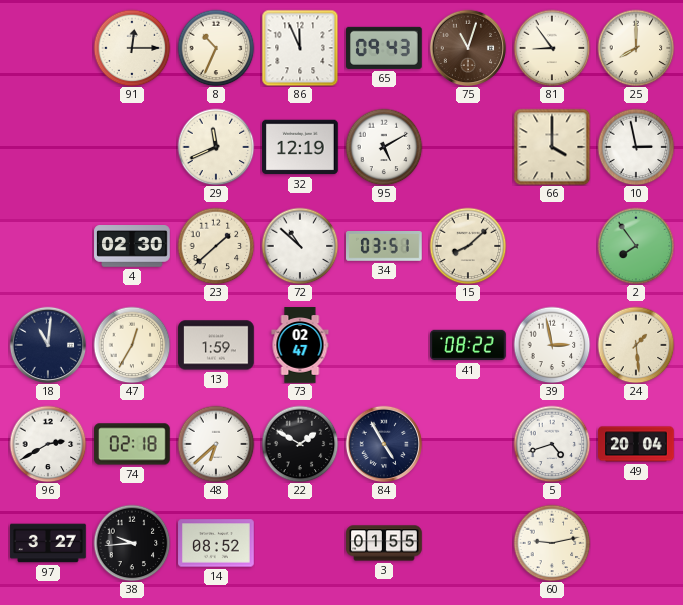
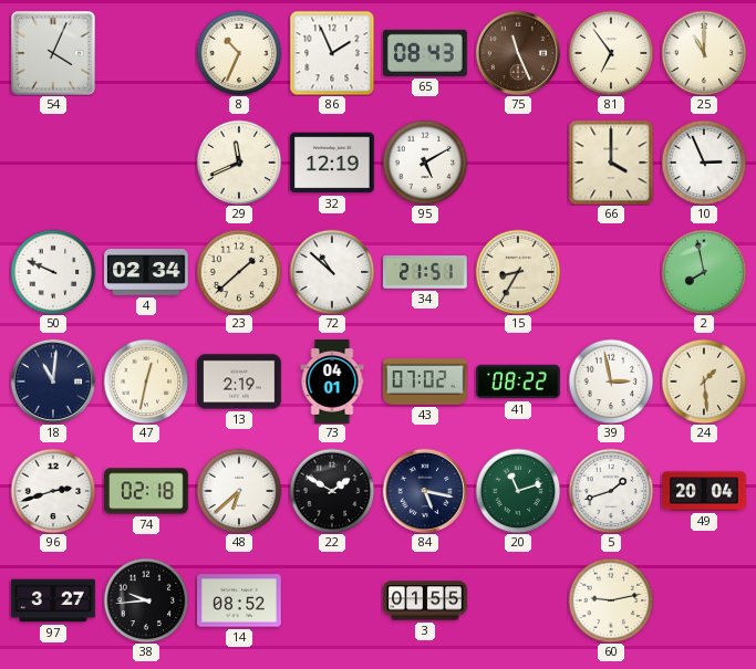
54: none -> 4:04
91: 12:15 -> none
86: 11:56 -> 1:56
65: 09:43 -> 08:43
75: 11:03 -> 11:26
81: 8:54 -> 6:54
25: 8:00 -> 11:00
10: 2:58 -> 2:56
50: none -> 9:49
4: 02:30 -> 02:34
34: 03:51 -> 21:51
15: 8:08 -> 8:35
2: 7:54 -> 7:58
47: 12:35 -> 12:32
13: 1:59 -> 2:19
73: 02:47 -> 04:01
43: none -> 07:02
96: 2:40 -> 2:42
84: 4:55 -> 5:17
20: none -> 11:12
5: 4:42 -> 1:42
